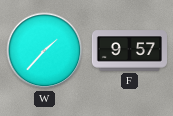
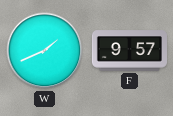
W: 1:37 -> 1:41
